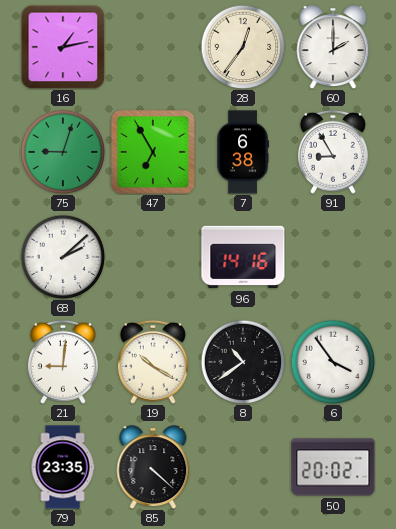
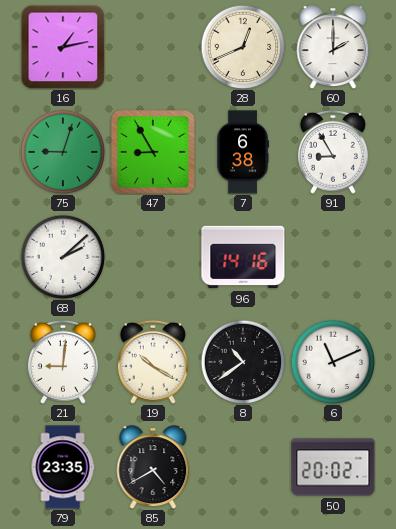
28: 12:36 -> 12:41
47: 6:55 -> 8:55
6: 3:54 -> 11:11
85: 4:22 -> 4:40
